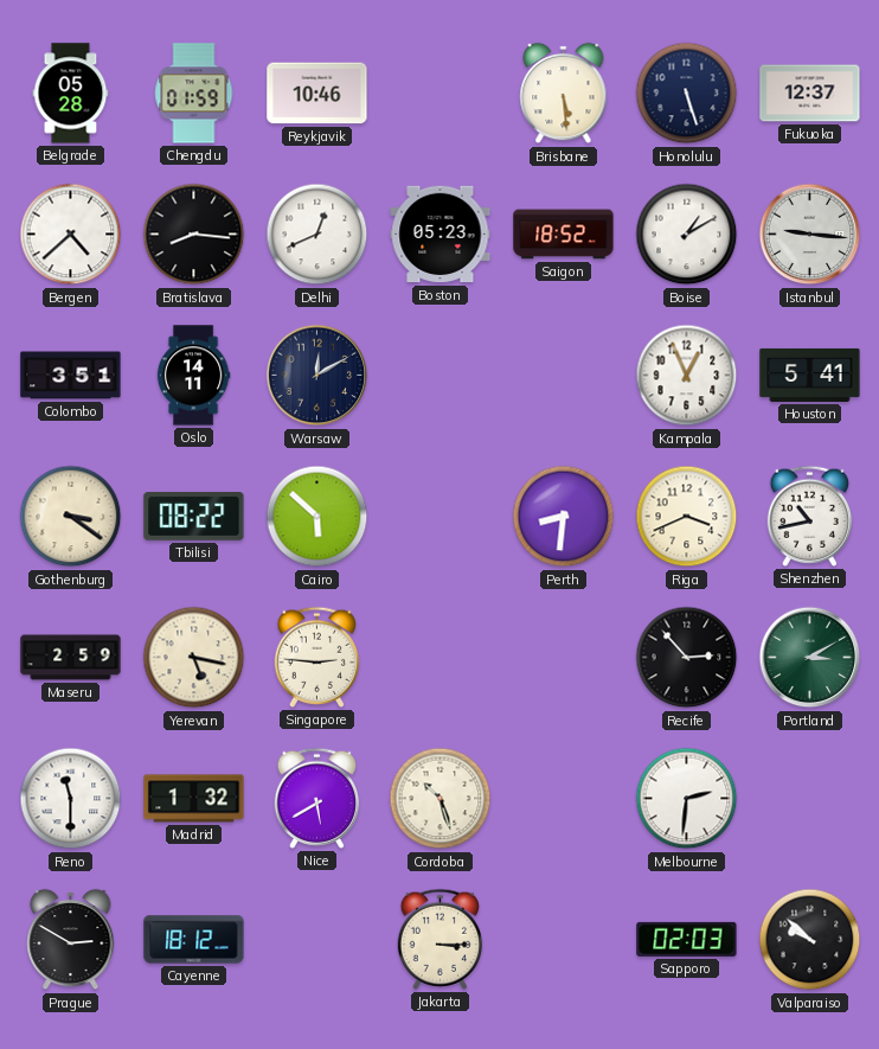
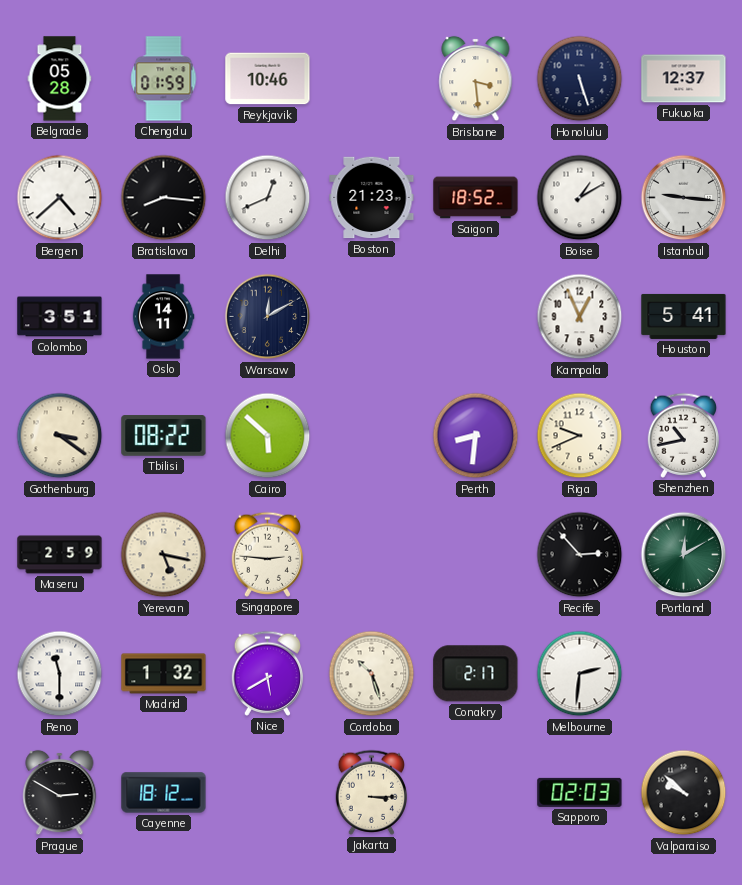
Brisbane: 5:29 -> 3:29
Boston: 05:23 -> 21:23
Riga: 3:41 -> 9:41
Portland: 3:10 -> 12:10
Conakry: none -> 2:17
